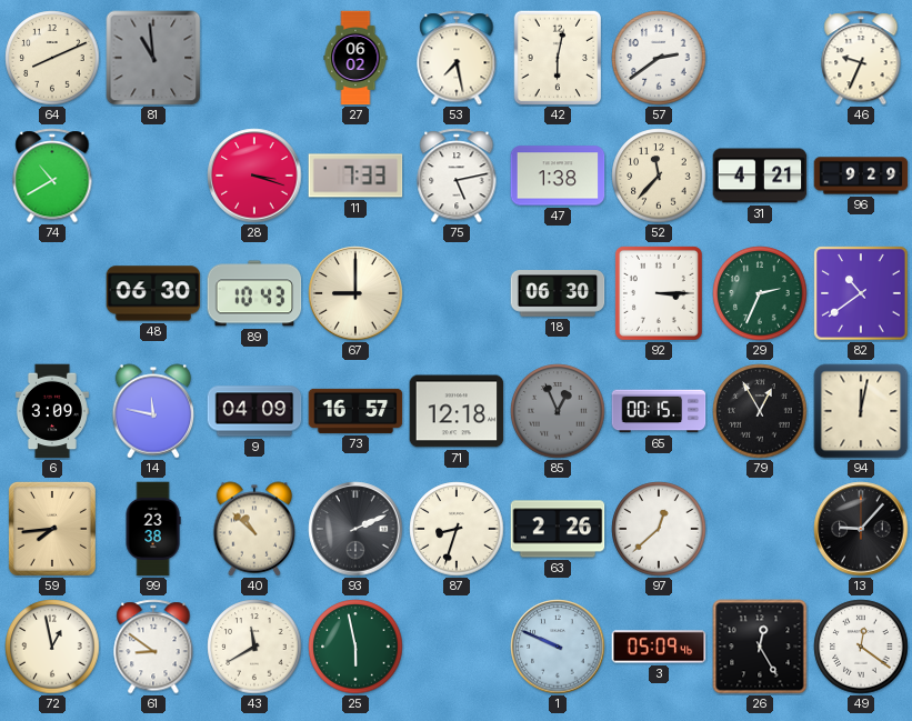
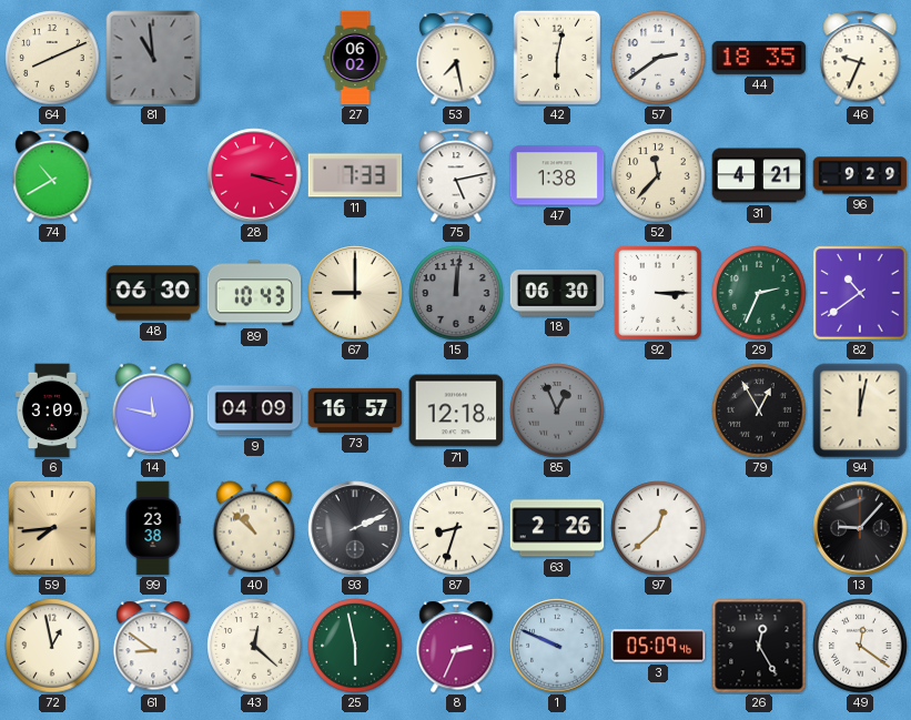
44: none -> 18:35
15: none -> 12:01
65: 00:15 -> none
43: 11:40 -> 12:22
8: none -> 2:34
